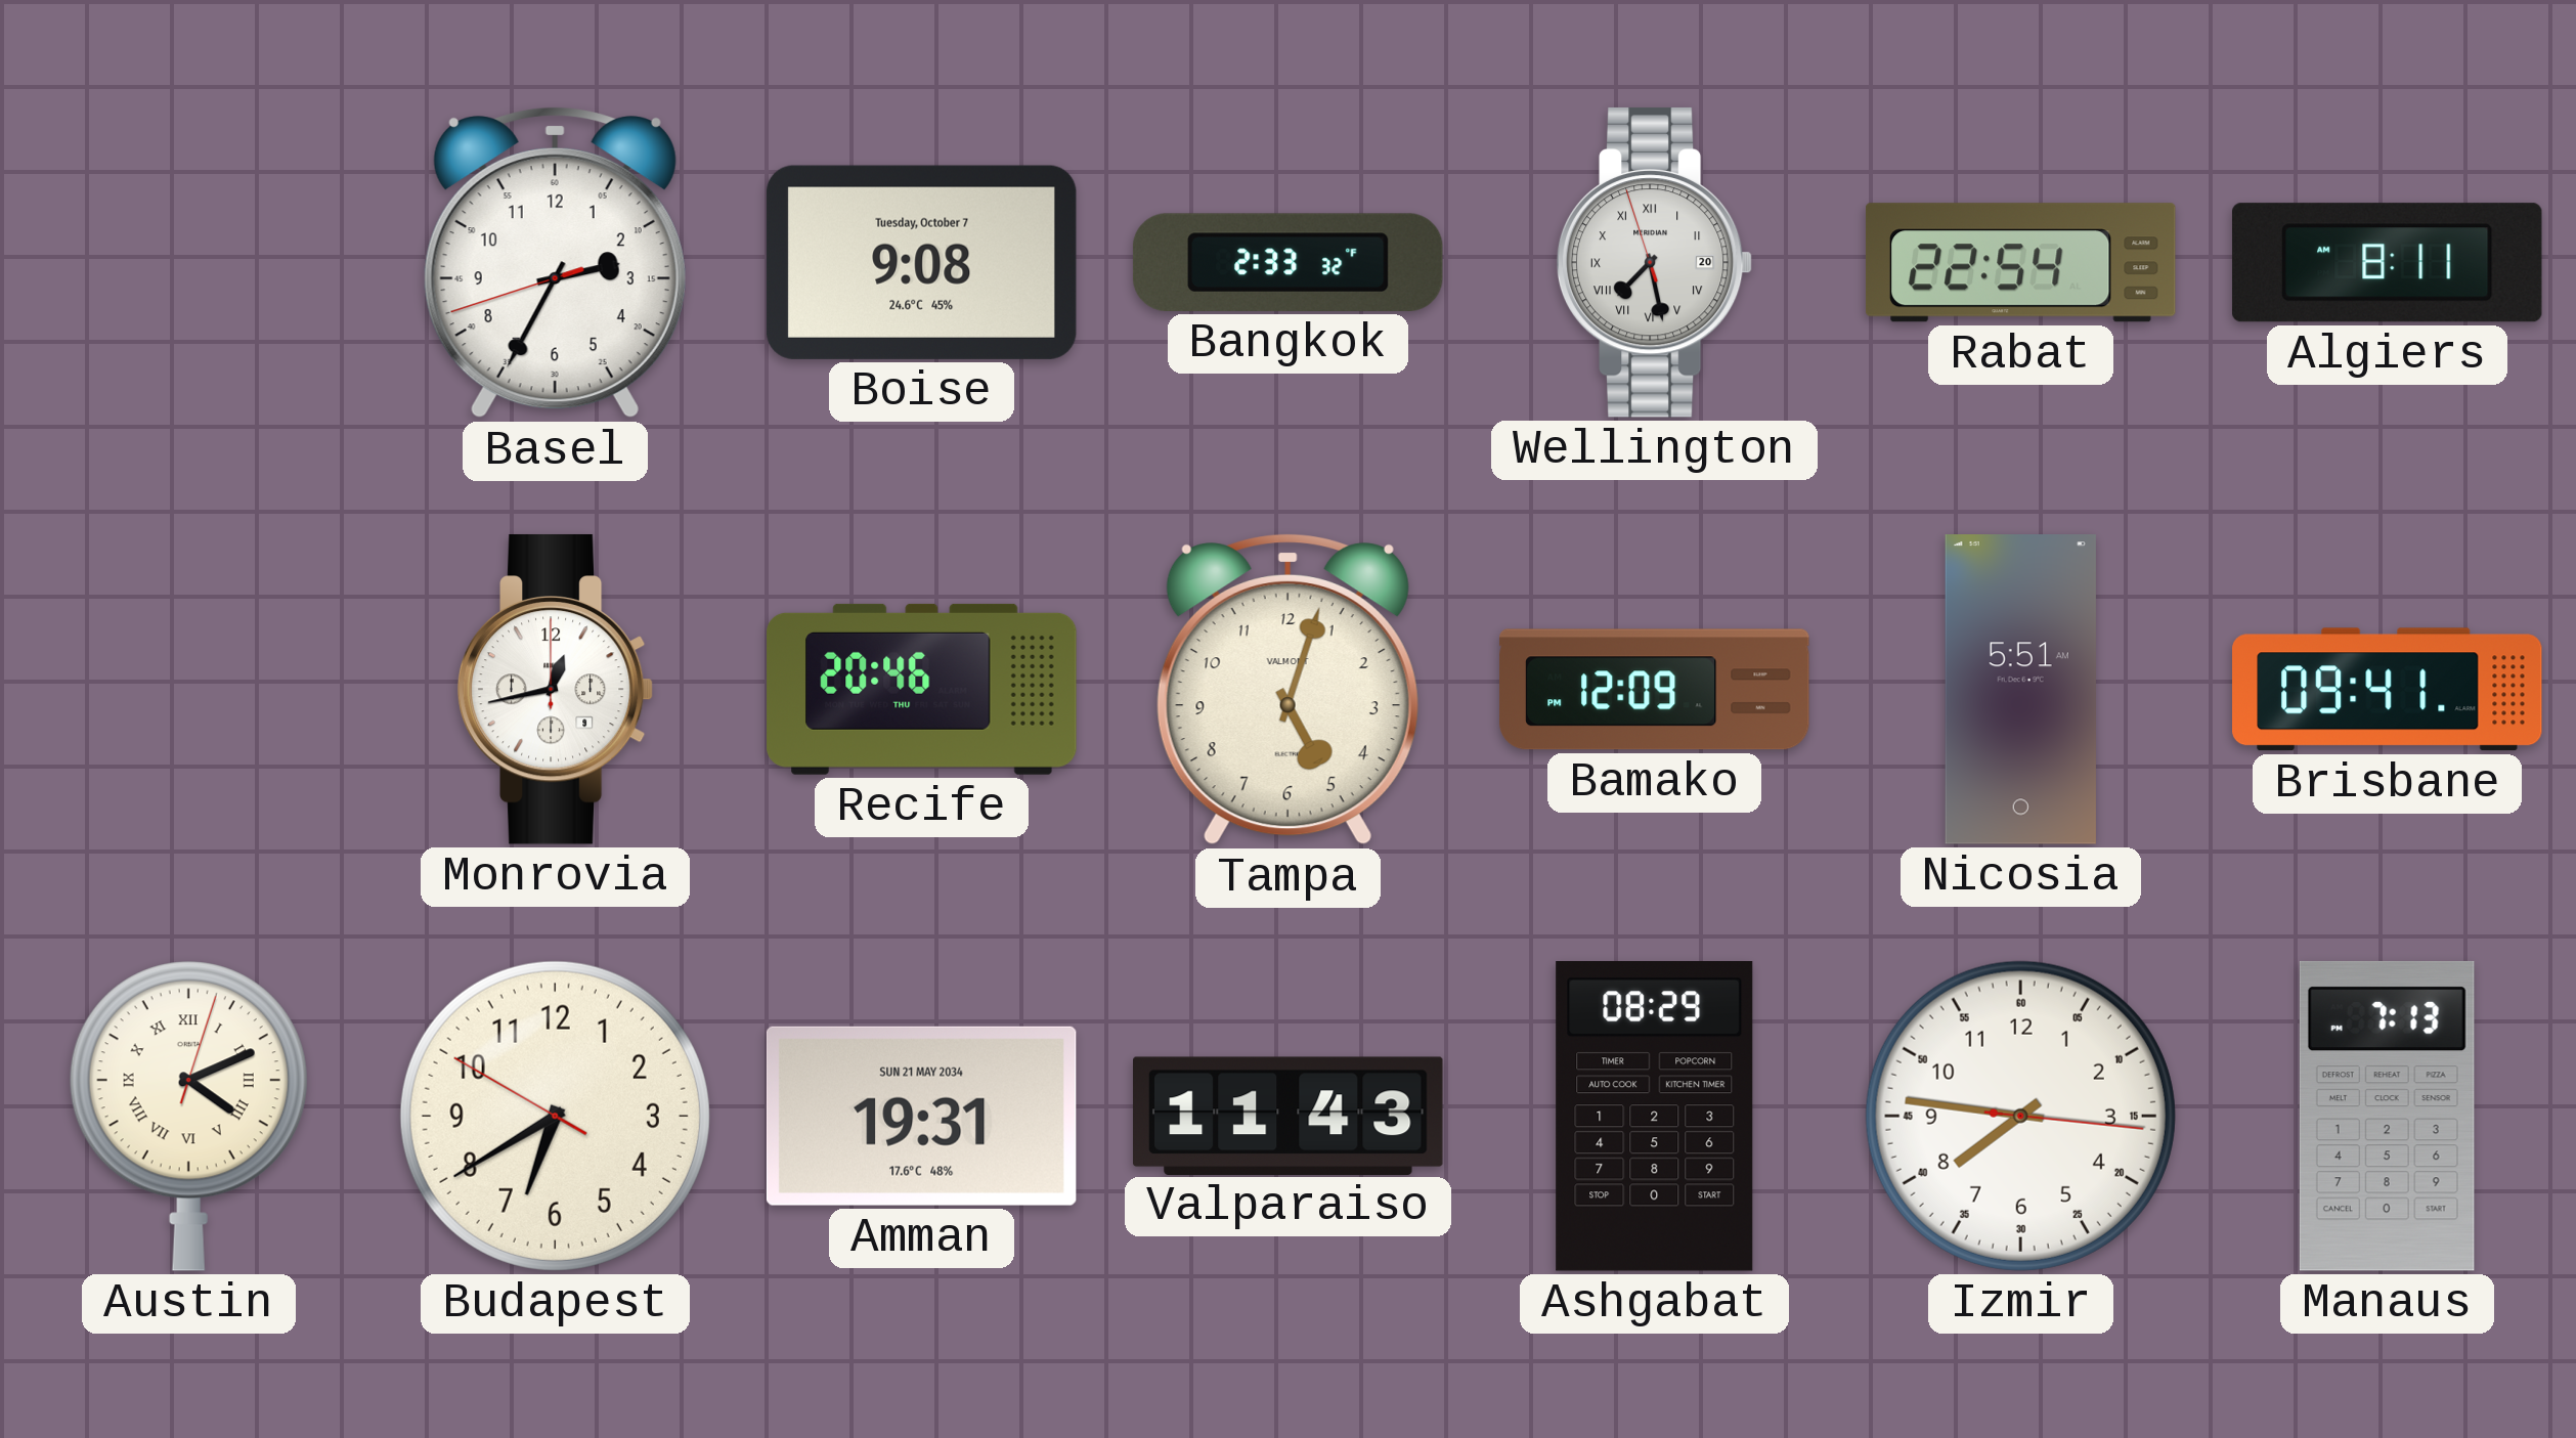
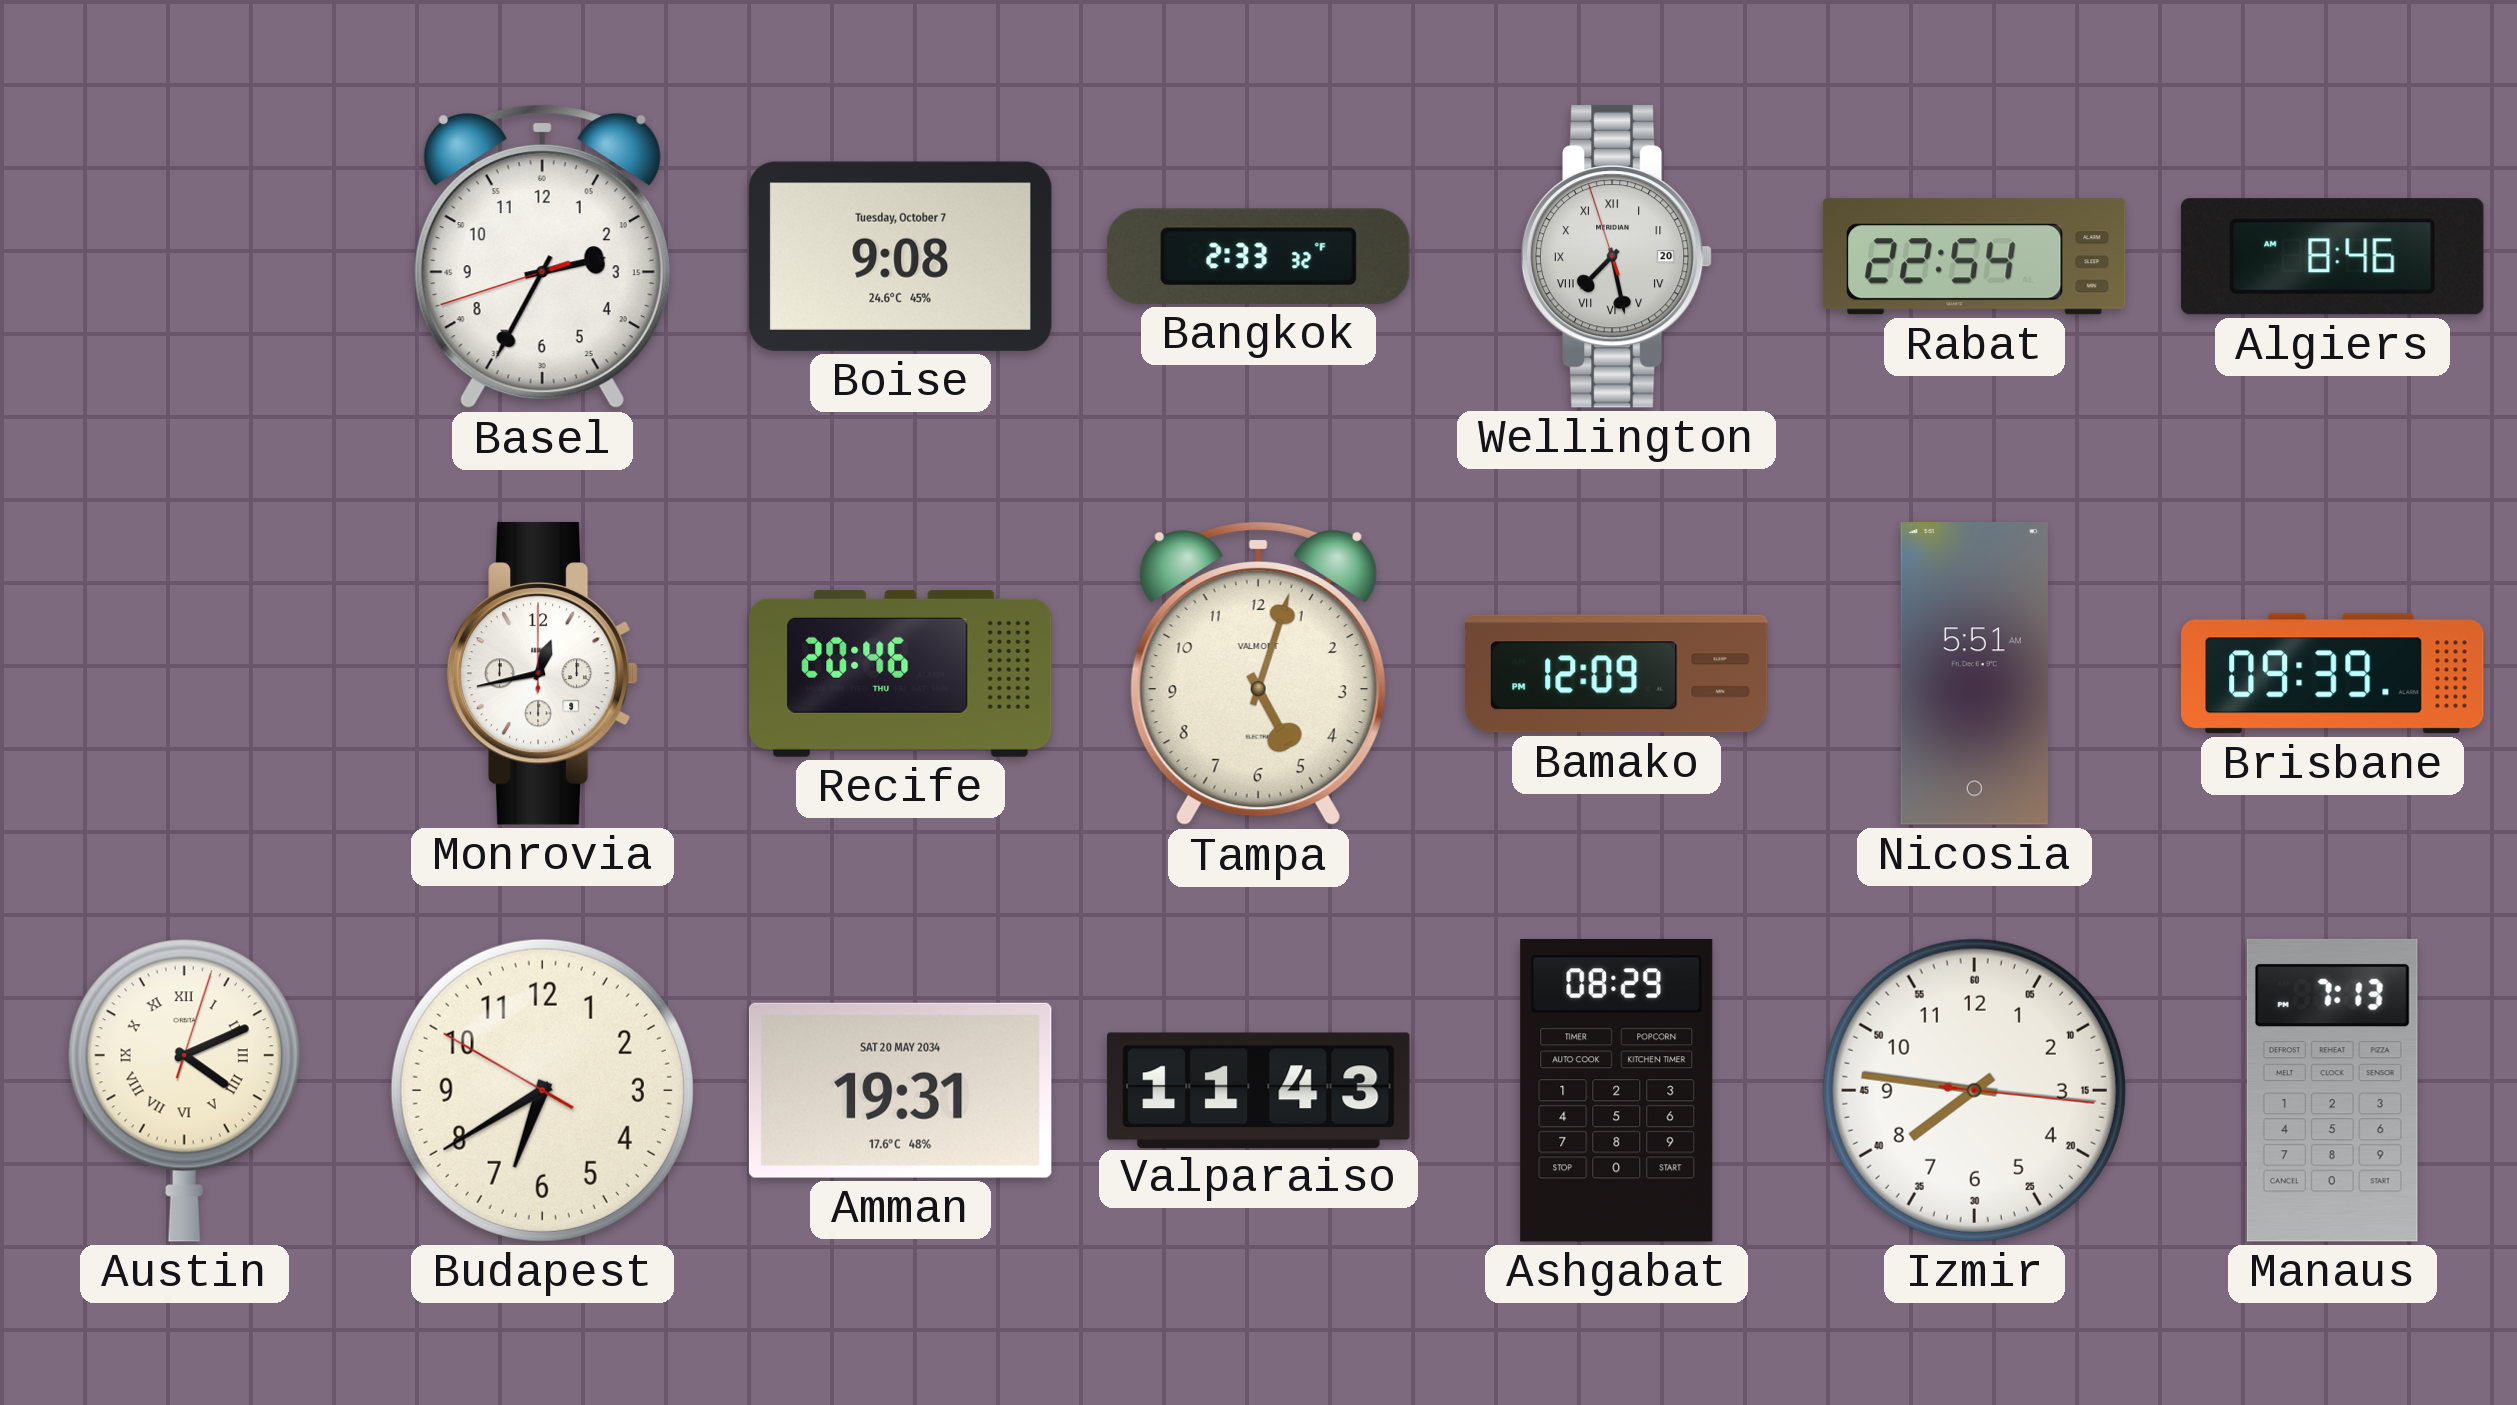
Algiers: 8:11 -> 8:46
Brisbane: 09:41 -> 09:39
Amman date: SUN 21 MAY 2034 -> SAT 20 MAY 2034
